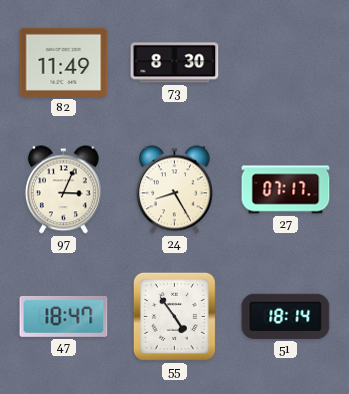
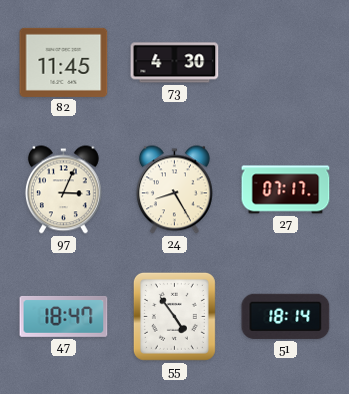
82: 11:49 -> 11:45
73: 8:30 -> 4:30
